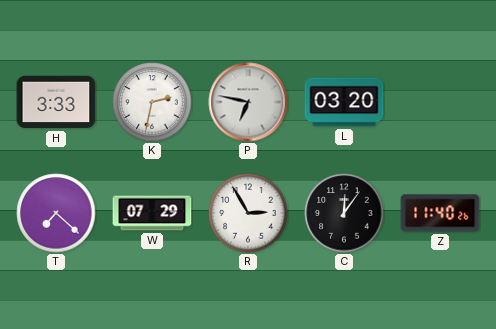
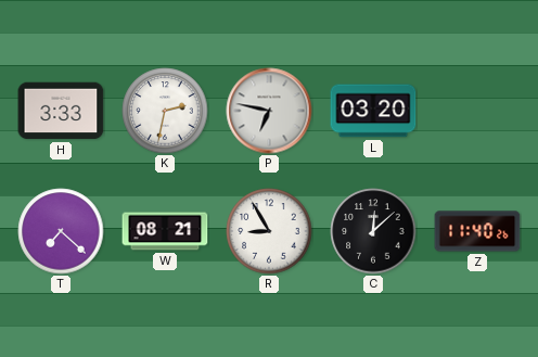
W: 07:29 -> 08:21
R: 2:55 -> 8:55
C: 12:06 -> 12:08
